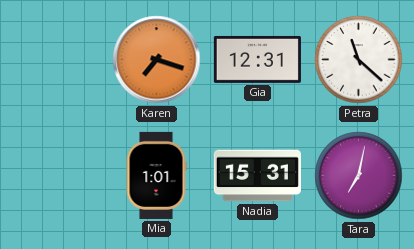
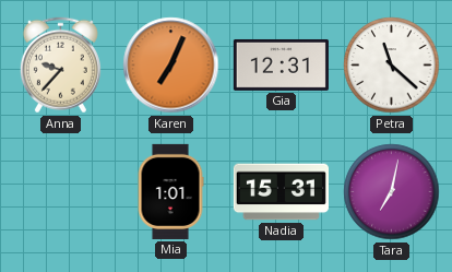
Anna: none -> 9:37
Karen: 7:18 -> 7:04
